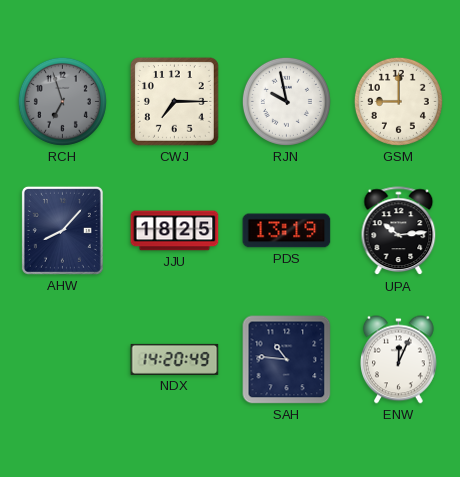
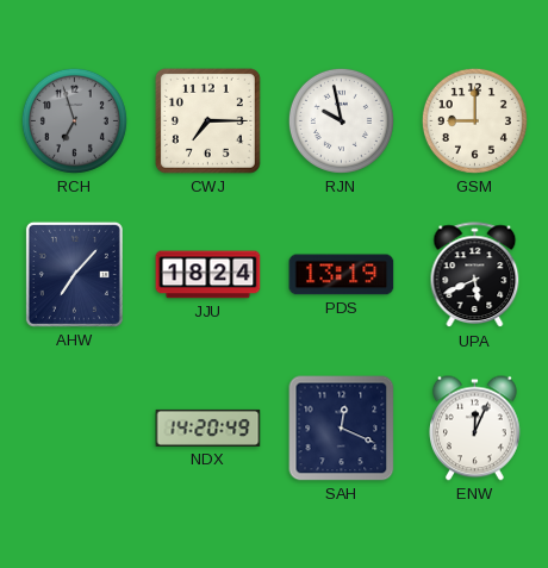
AHW: 8:07 -> 7:07
JJU: 18:25 -> 18:24
UPA: 10:14 -> 5:41
SAH: 10:46 -> 12:19
